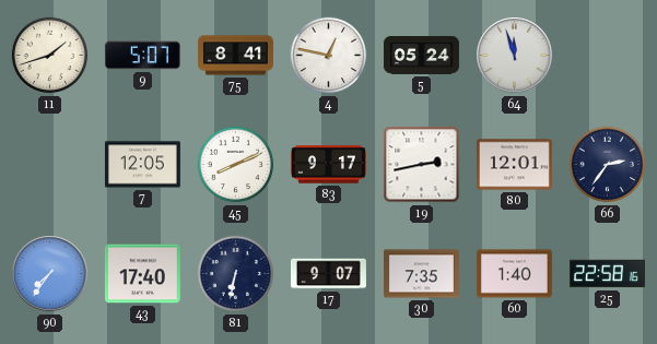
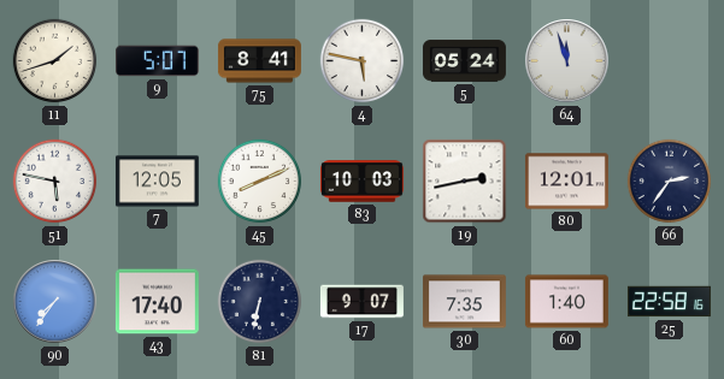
4: 12:47 -> 5:47
51: none -> 5:47
83: 9:17 -> 10:03
